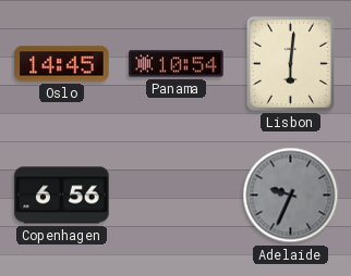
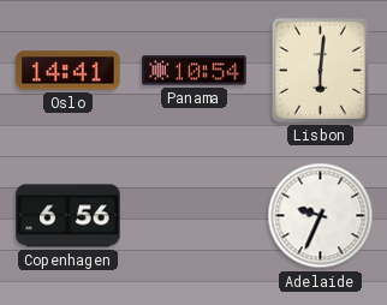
Oslo: 14:45 -> 14:41
Adelaide dial: grey -> white
